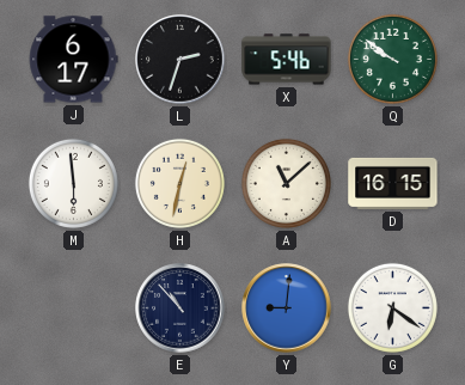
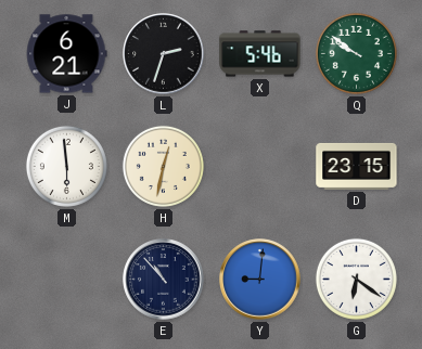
J: 6:17 -> 6:21
A: 11:08 -> none
D: 16:15 -> 23:15
